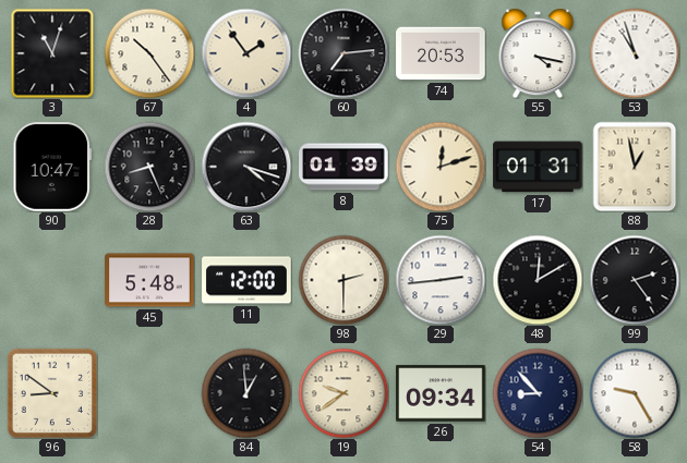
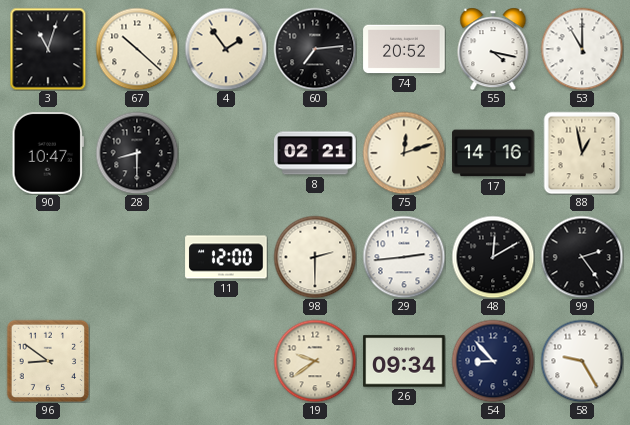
67: 10:24 -> 10:22
74: 20:53 -> 20:52
53: 10:57 -> 11:00
28: 8:26 -> 8:30
63: 4:18 -> none
8: 01:39 -> 02:21
17: 01:31 -> 14:16
45: 5:48 -> none
84: 12:59 -> none
